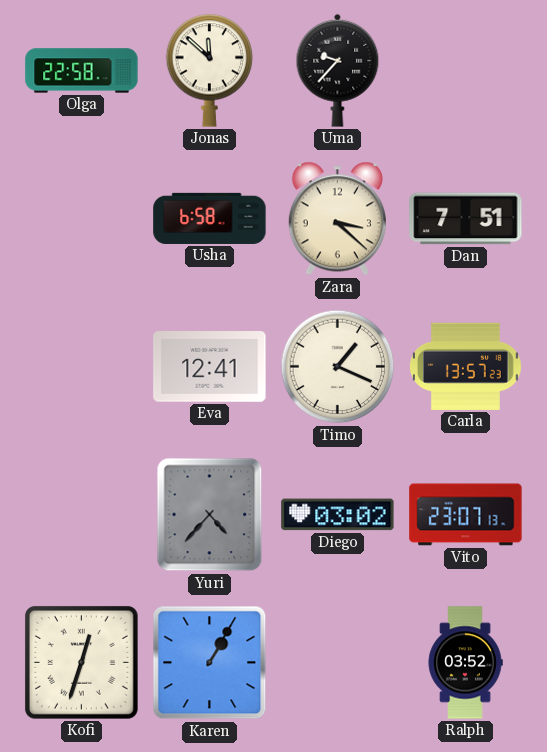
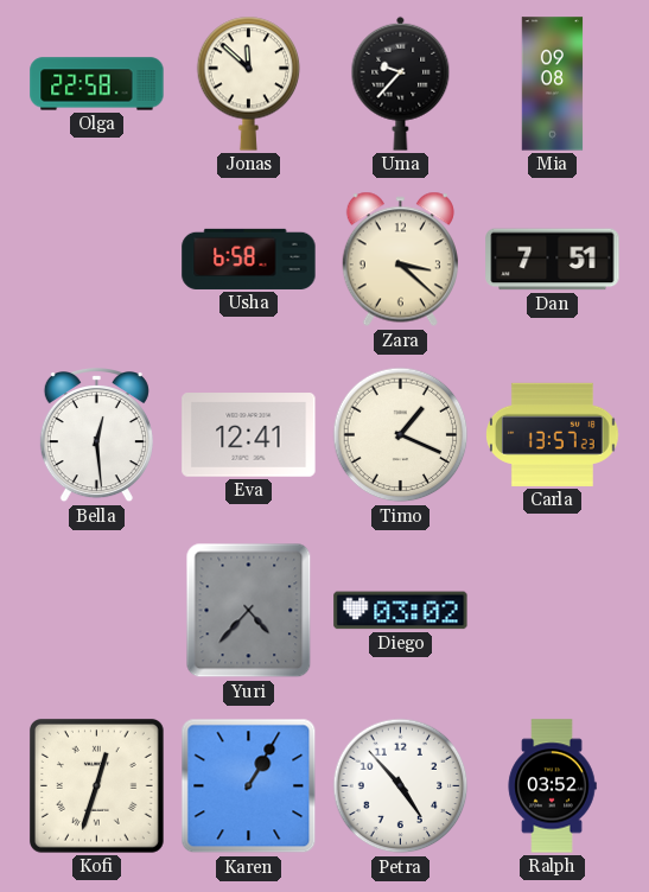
Mia: none -> 09:08
Bella: none -> 12:29
Vito: 23:07 -> none
Petra: none -> 4:53
